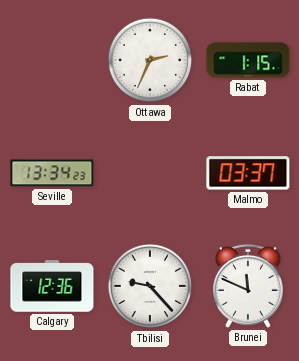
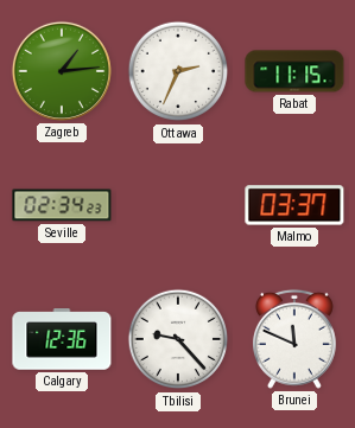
Zagreb: none -> 1:14
Rabat: 1:15 -> 11:15
Seville: 13:34 -> 02:34
